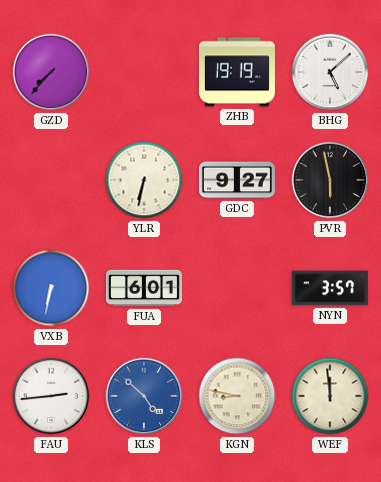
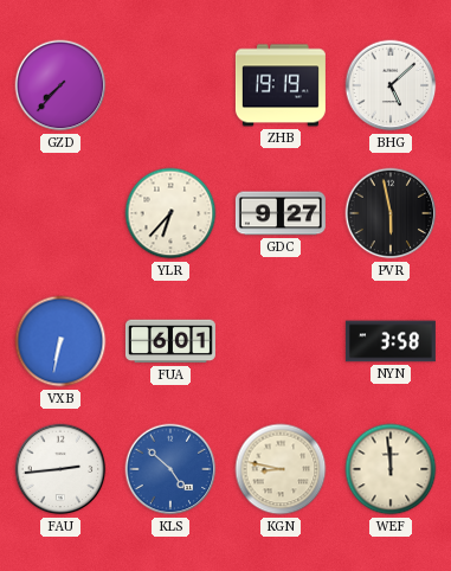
YLR: 6:32 -> 6:37
NYN: 3:57 -> 3:58
